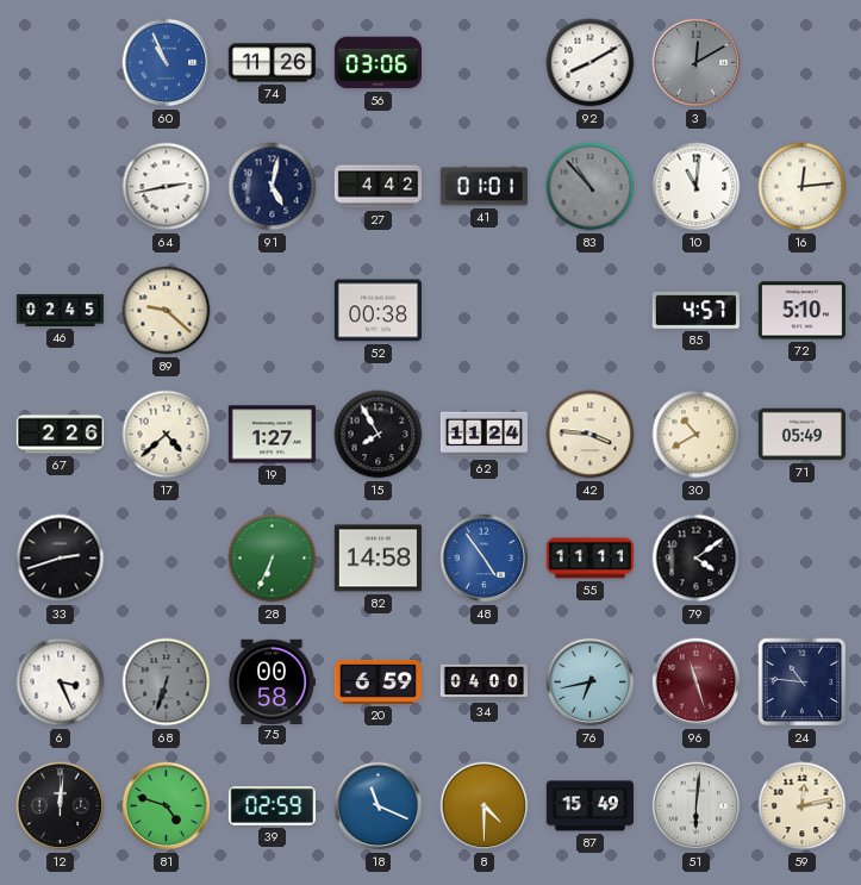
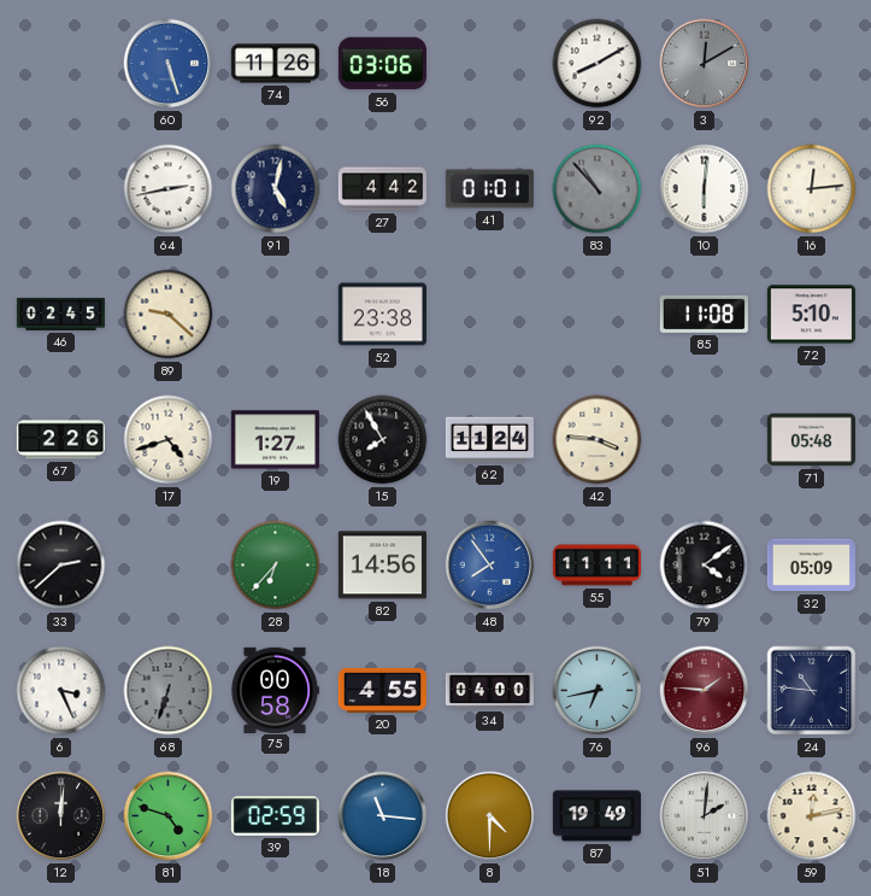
60: 10:56 -> 5:27
10: 11:01 -> 6:01
52: 00:38 -> 23:38
85: 4:57 -> 11:08
17: 4:38 -> 4:42
30: 10:40 -> none
71: 05:49 -> 05:48
33: 2:42 -> 2:38
28: 6:34 -> 6:37
82: 14:58 -> 14:56
48: 4:54 -> 7:54
32: none -> 05:09
20: 6:59 -> 4:55
96: 11:27 -> 1:46
18: 11:19 -> 11:16
87: 15:49 -> 19:49
51: 6:01 -> 2:01
